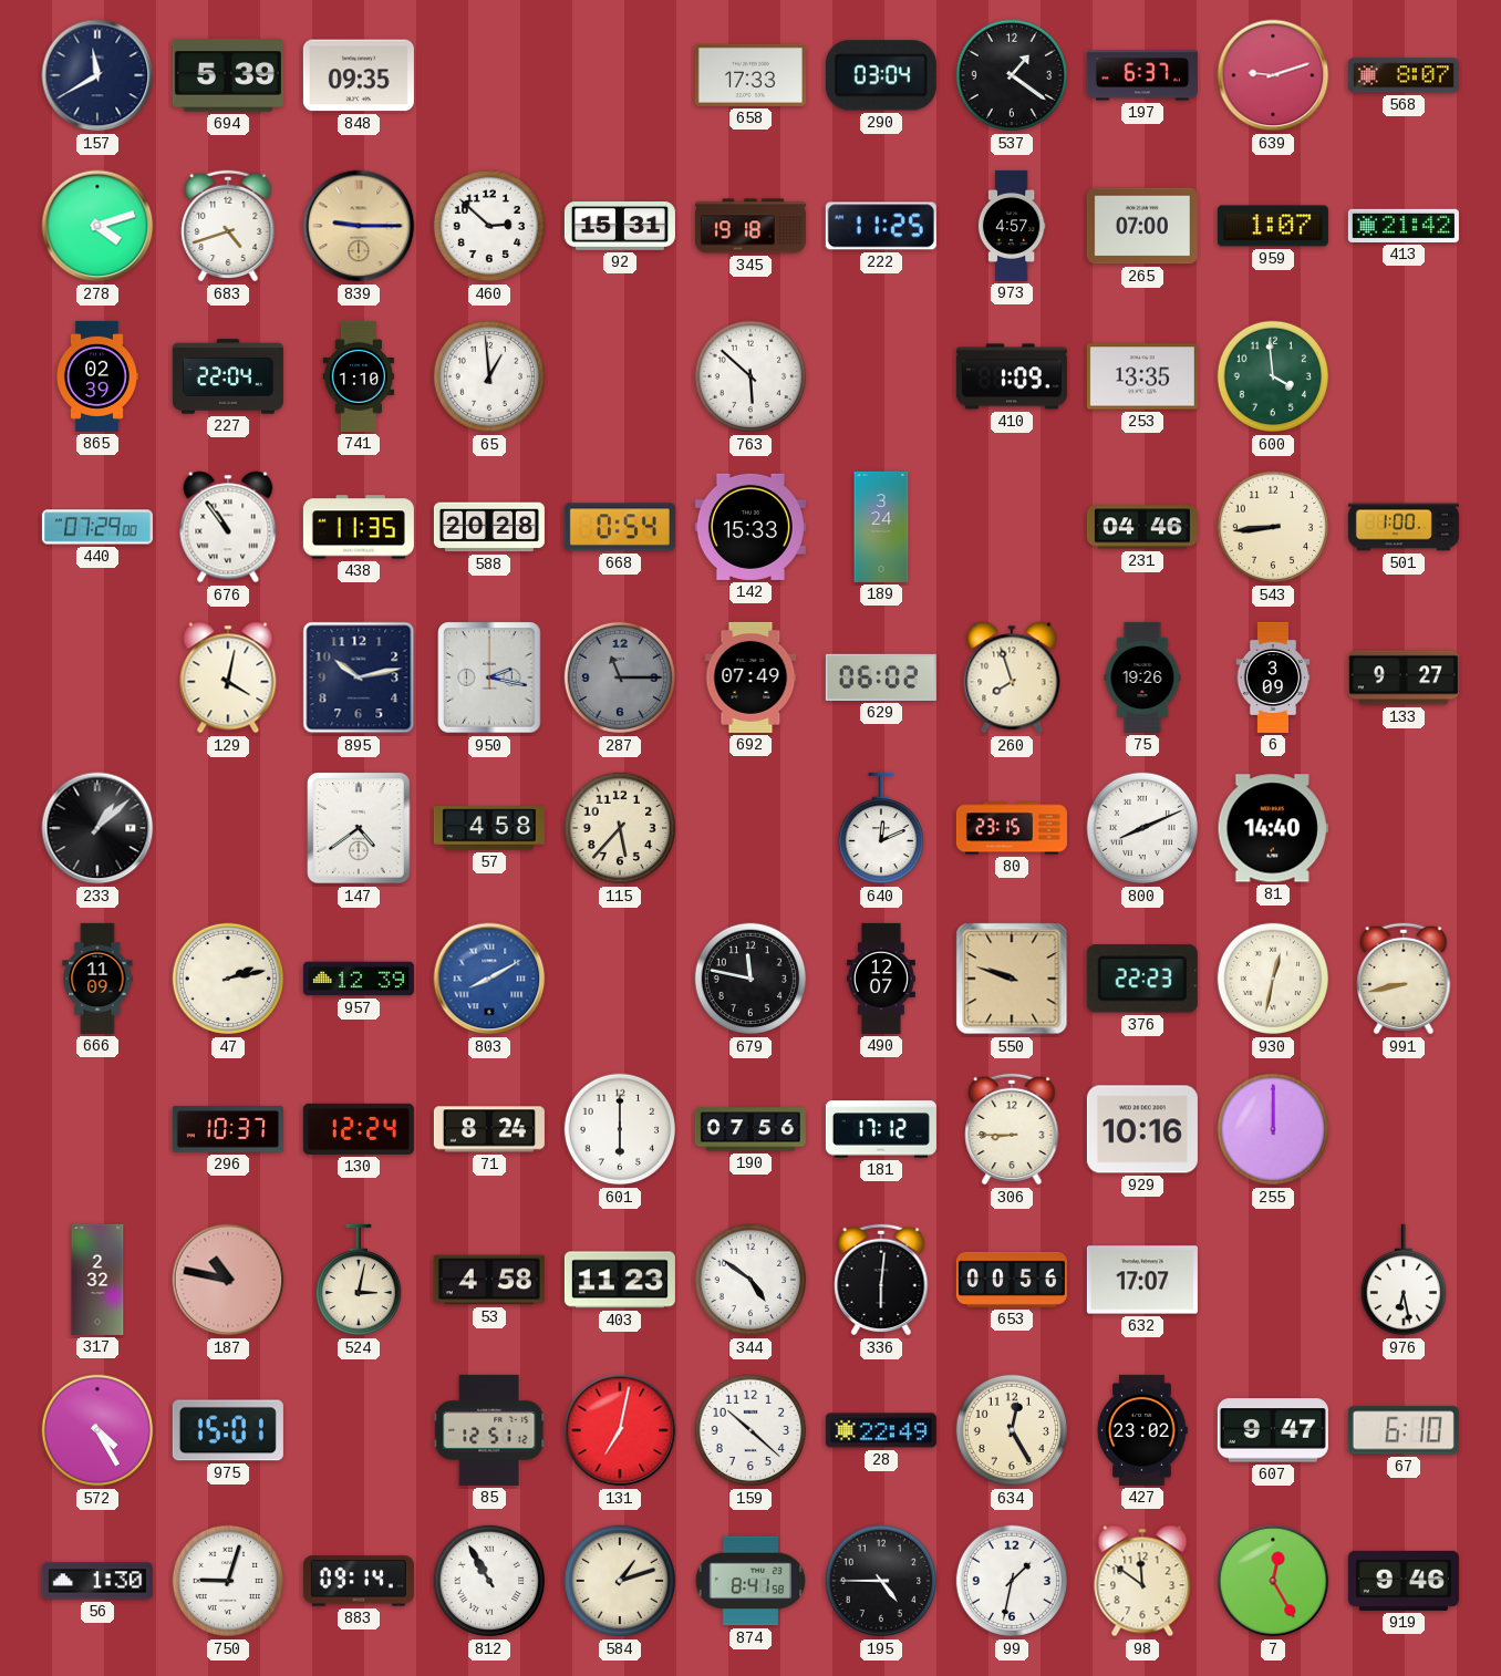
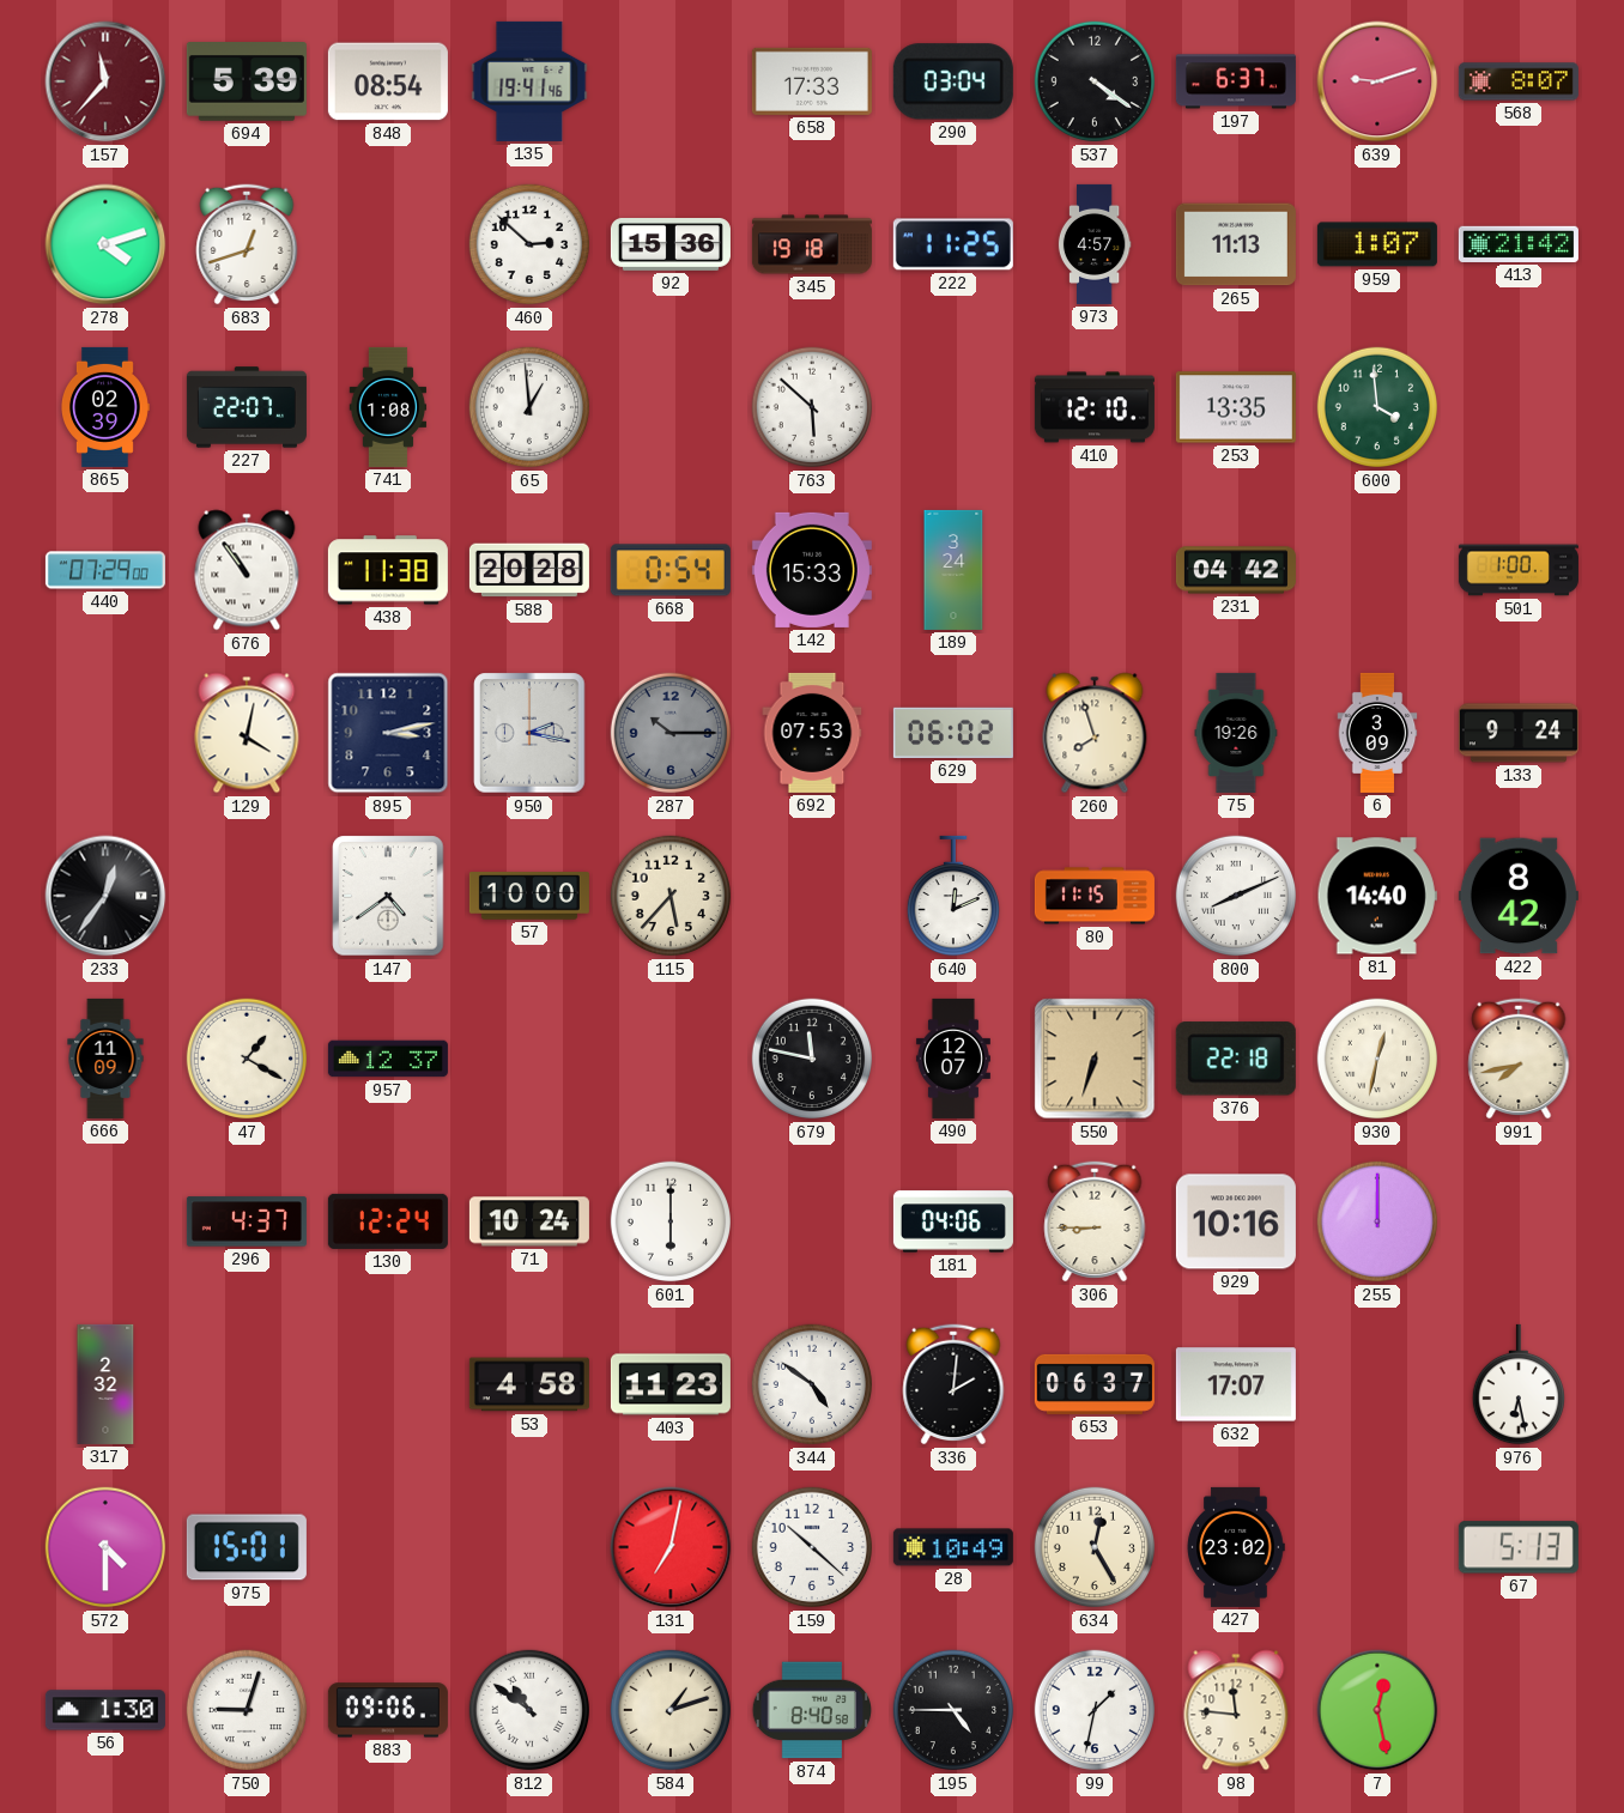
157: 11:40 -> 11:37
157 dial: navy -> burgundy
848: 09:35 -> 08:54
135: none -> 19:41
537: 1:21 -> 4:21
683: 4:42 -> 12:42
839: 9:15 -> none
92: 15:31 -> 15:36
265: 07:00 -> 11:13
227: 22:04 -> 22:07
741: 1:10 -> 1:08
410: 1:09 -> 12:10
438: 11:35 -> 11:38
231: 04:46 -> 04:42
543: 8:44 -> none
895: 10:13 -> 3:13
287: 11:15 -> 10:15
692: 07:49 -> 07:53
133: 9:27 -> 9:24
233: 1:08 -> 12:36
57: 4:58 -> 10:00
80: 23:15 -> 11:15
422: none -> 8:42
47: 2:13 -> 1:20
957: 12:39 -> 12:37
803: 8:10 -> none
550: 9:48 -> 6:33
376: 22:23 -> 22:18
991: 8:43 -> 7:43
296: 10:37 -> 4:37
71: 8:24 -> 10:24
190: 07:56 -> none
181: 17:12 -> 04:06
187: 10:47 -> none
524: 3:02 -> none
336: 6:01 -> 2:01
653: 00:56 -> 06:37
572: 4:25 -> 4:30
85: 12:51 -> none
28: 22:49 -> 10:49
607: 9:47 -> none
67: 6:10 -> 5:13
883: 09:14 -> 09:06
812: 10:55 -> 10:51
874: 8:41 -> 8:40
98: 11:51 -> 11:46
7: 12:25 -> 12:28
919: 9:46 -> none
